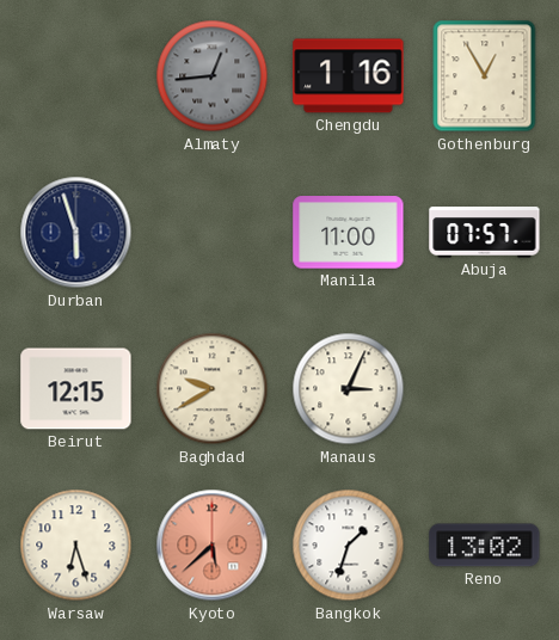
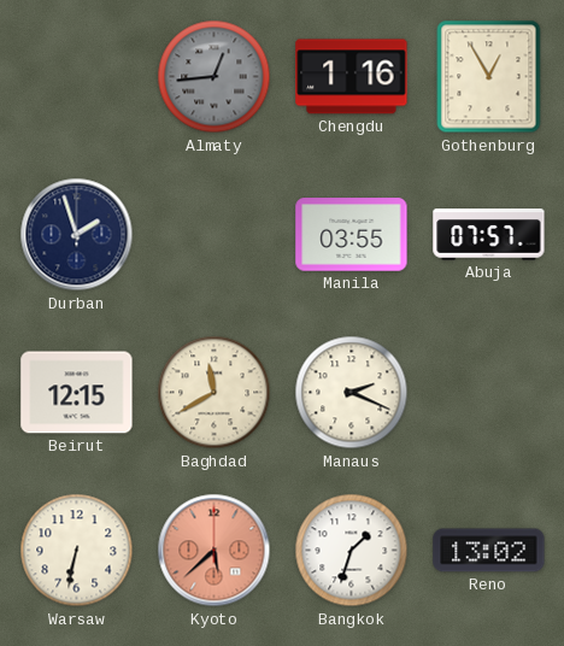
Durban: 5:57 -> 1:57
Manila: 11:00 -> 03:55
Baghdad: 9:40 -> 11:40
Manaus: 3:04 -> 2:19
Warsaw: 6:27 -> 6:32
